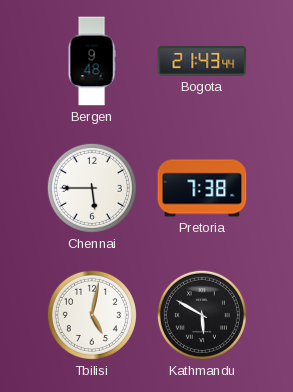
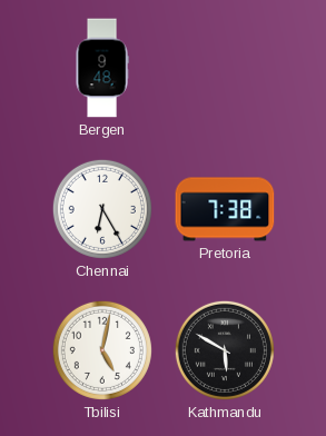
Bogota: 21:43 -> none
Chennai: 5:45 -> 6:25
